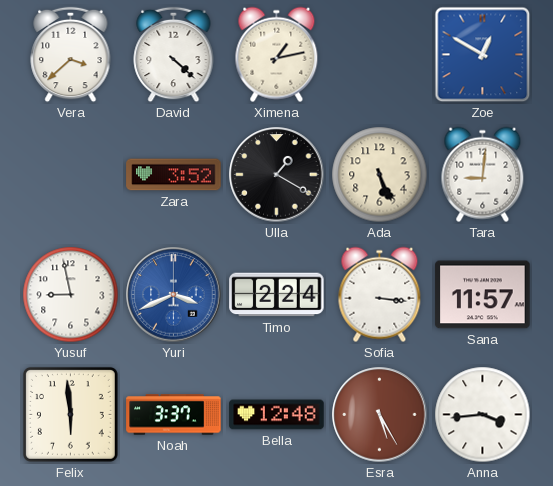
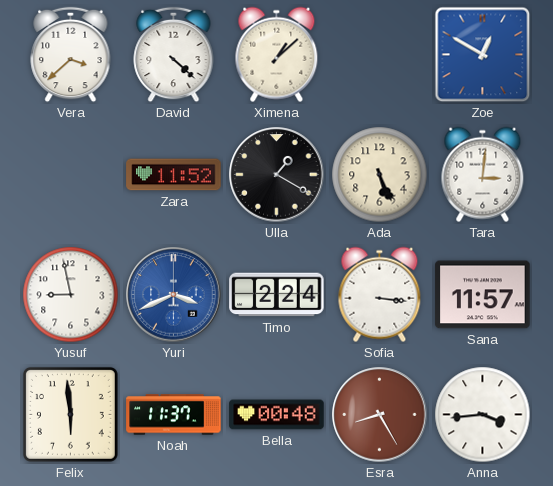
Ximena: 1:13 -> 1:08
Zara: 3:52 -> 11:52
Tara: 9:01 -> 3:01
Noah: 3:37 -> 11:37
Bella: 12:48 -> 00:48
Esra: 5:25 -> 8:25
